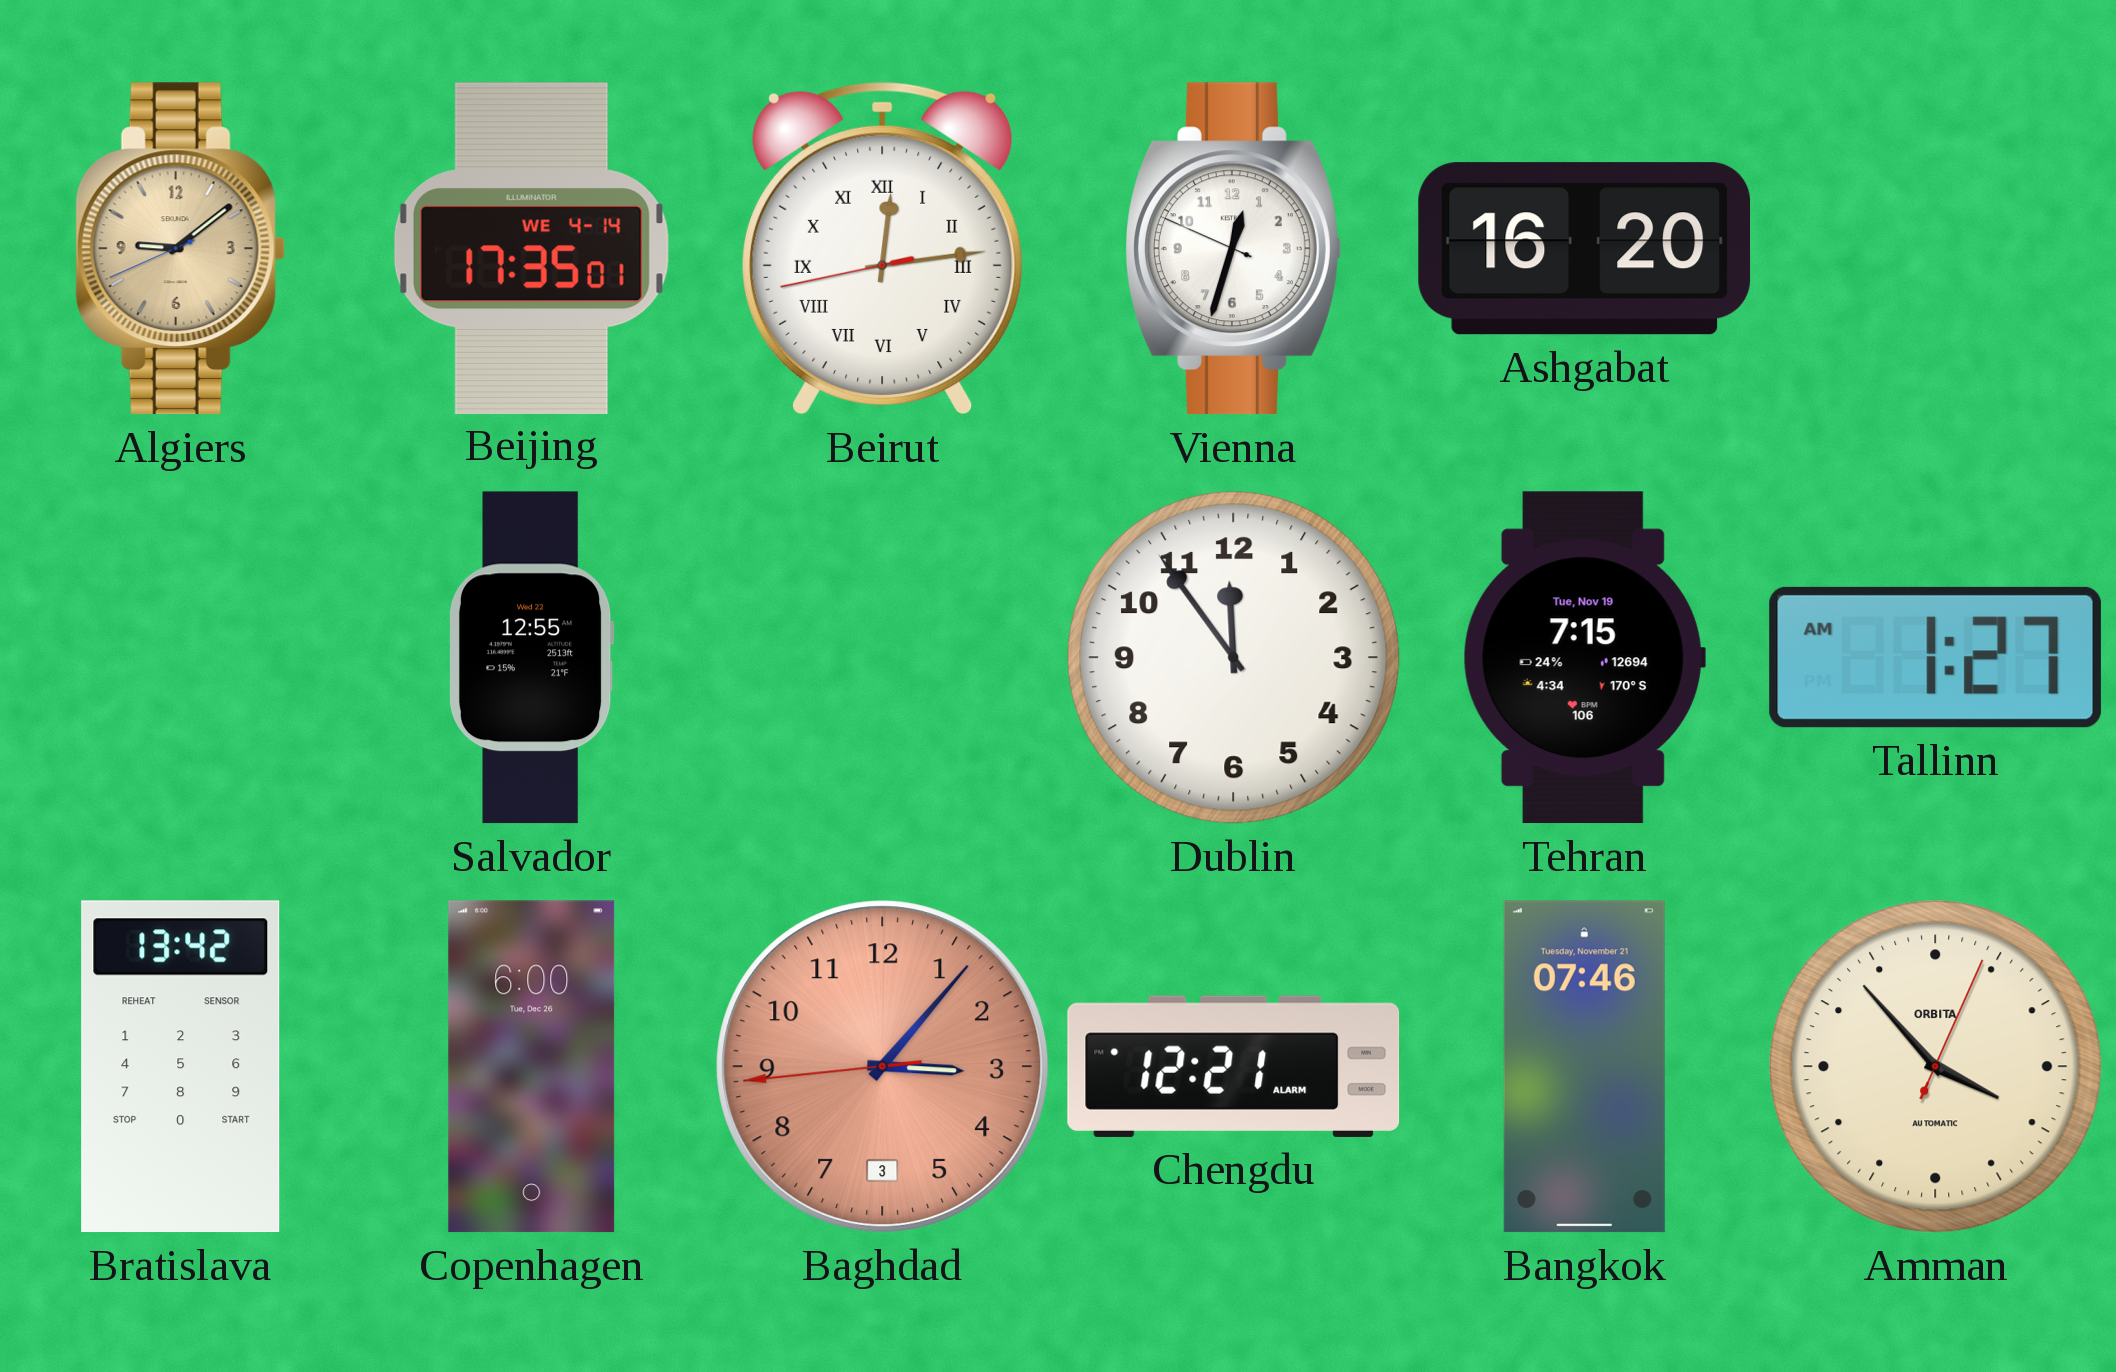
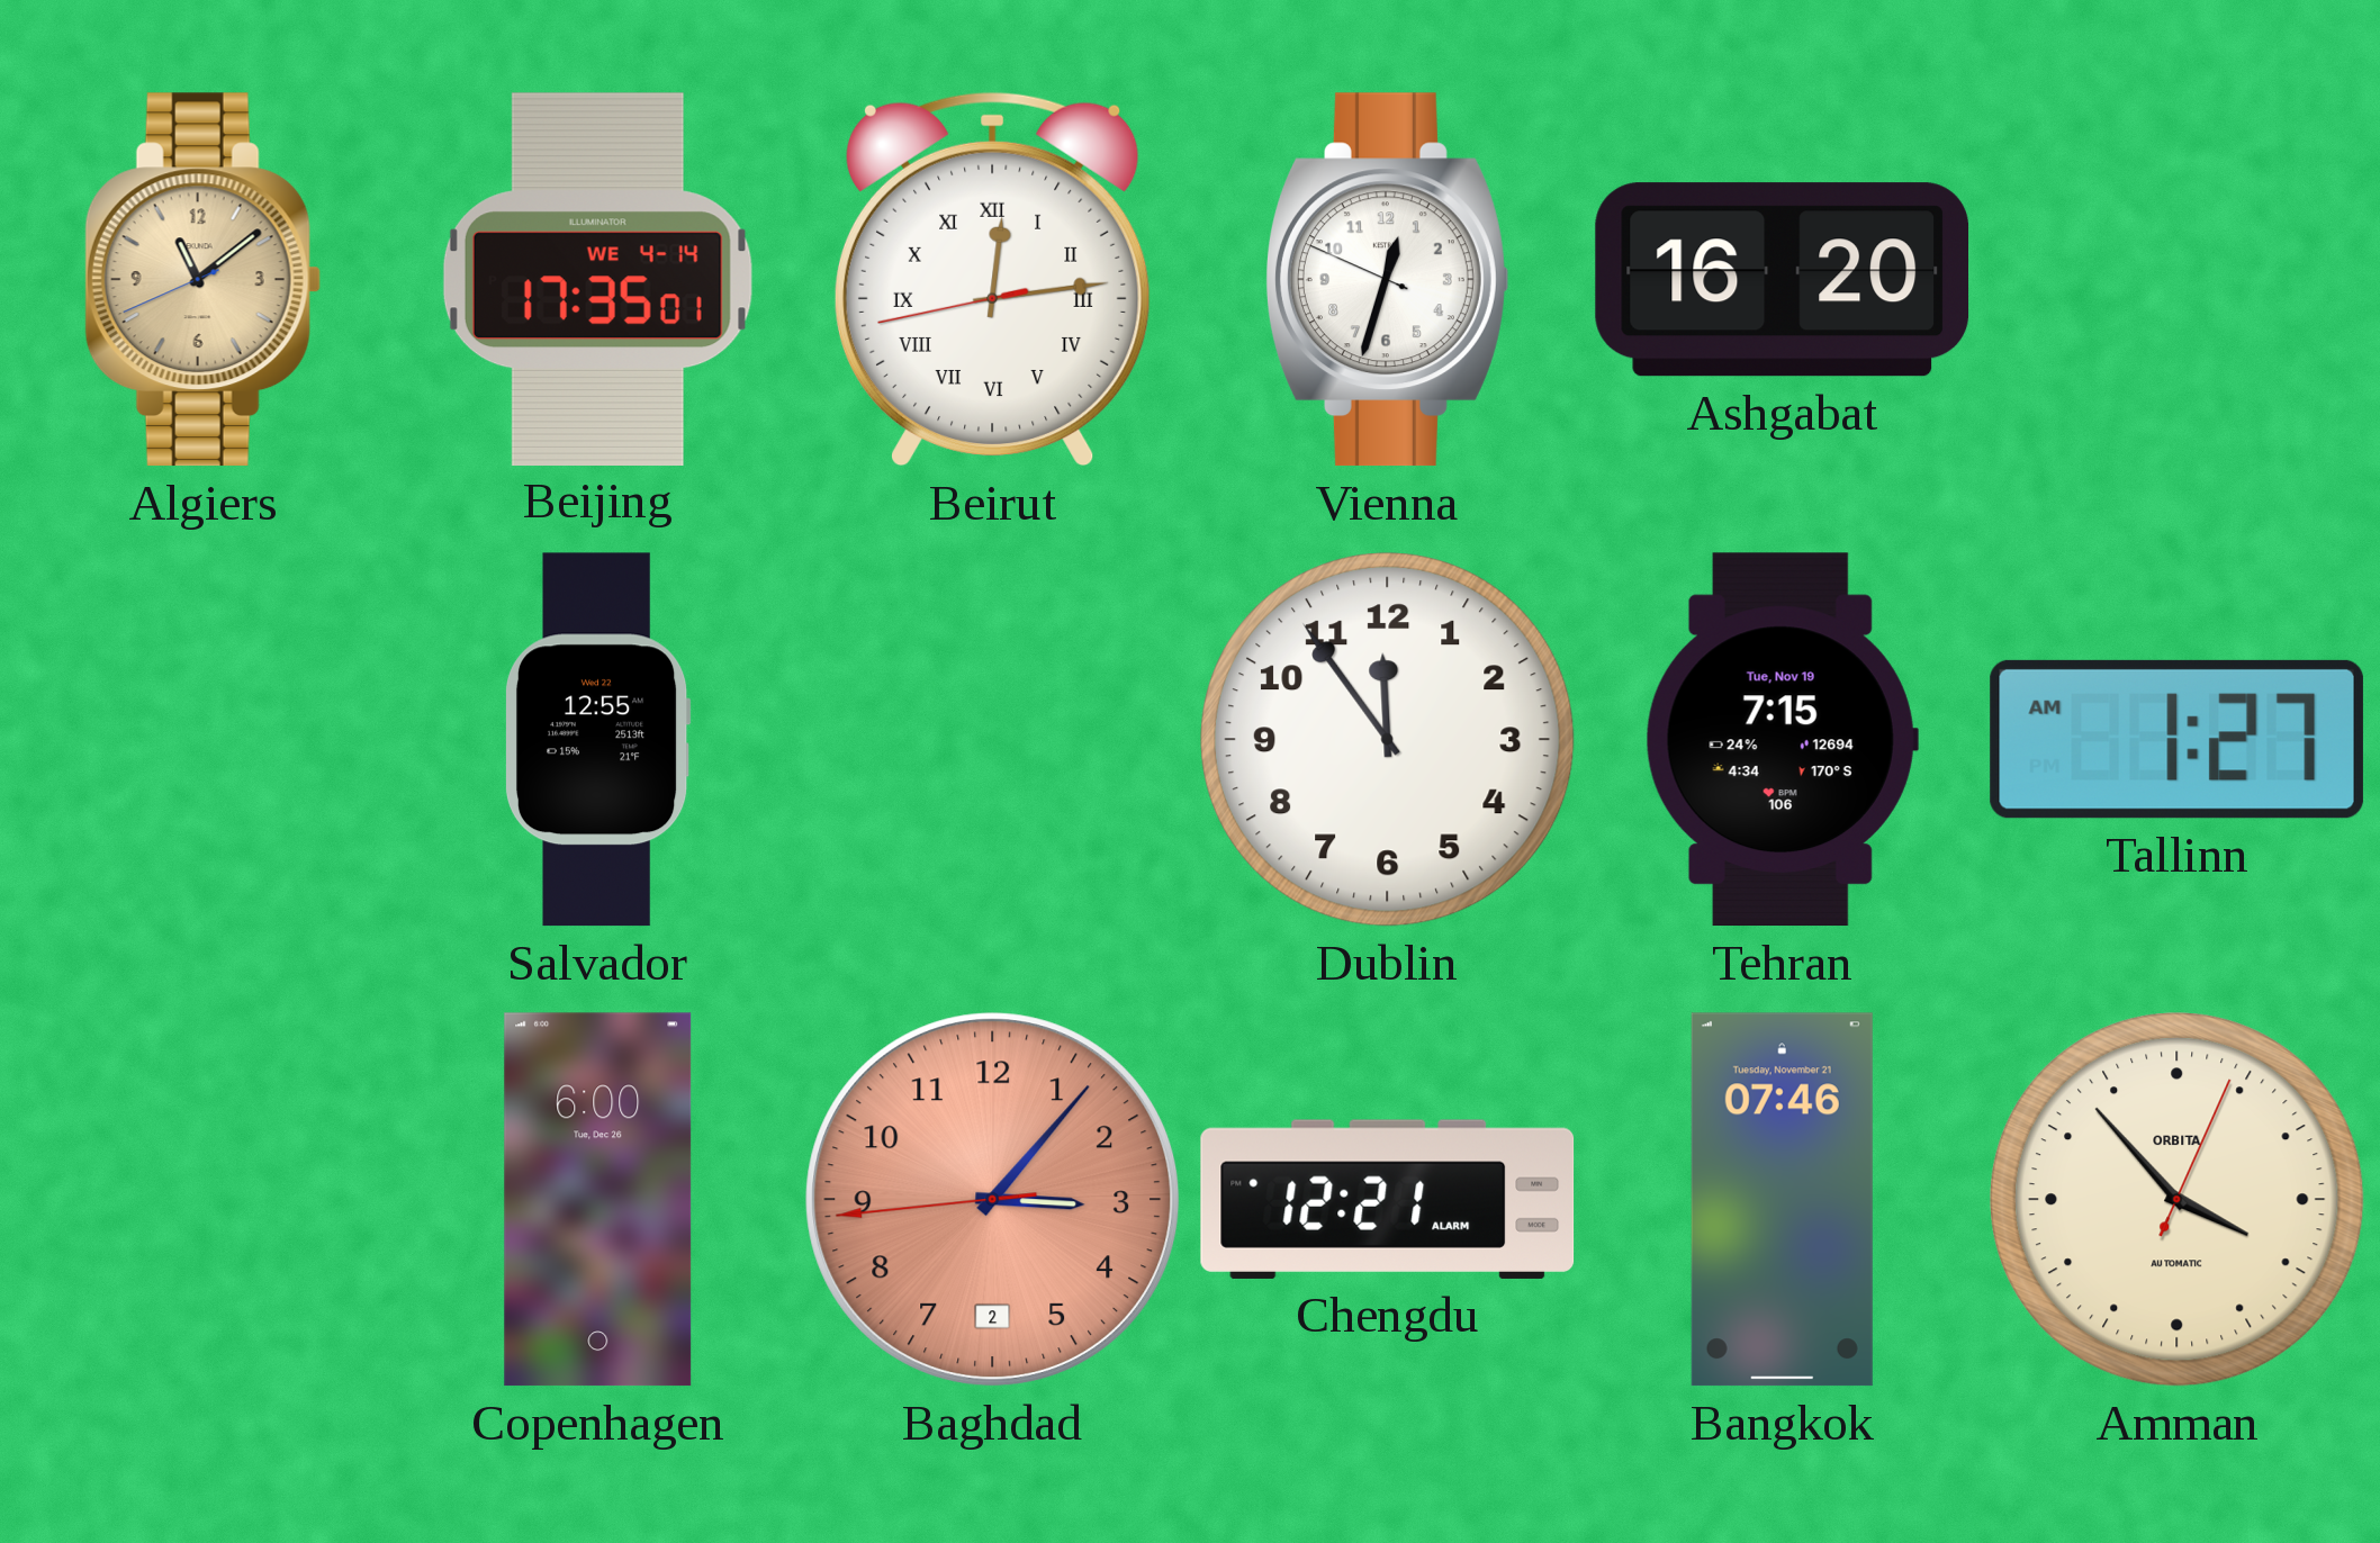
Algiers: 9:08 -> 11:08
Bratislava: 13:42 -> none
Baghdad date: 3 -> 2
